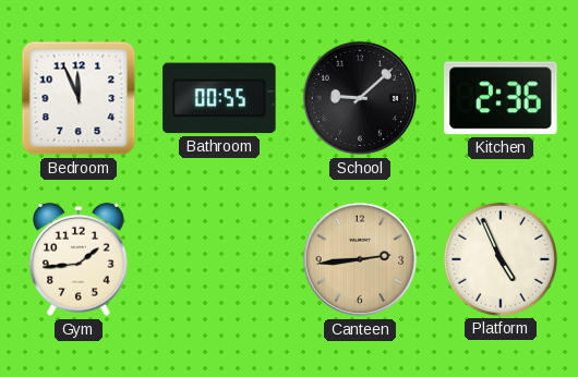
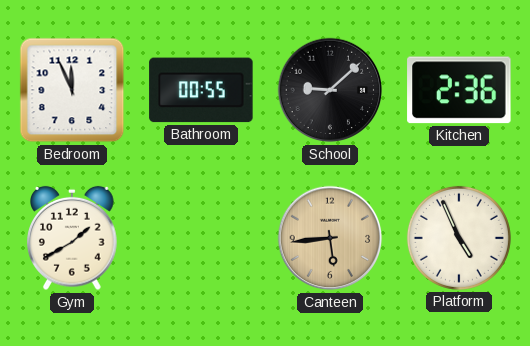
Gym: 1:44 -> 1:40
Canteen: 2:44 -> 5:44
